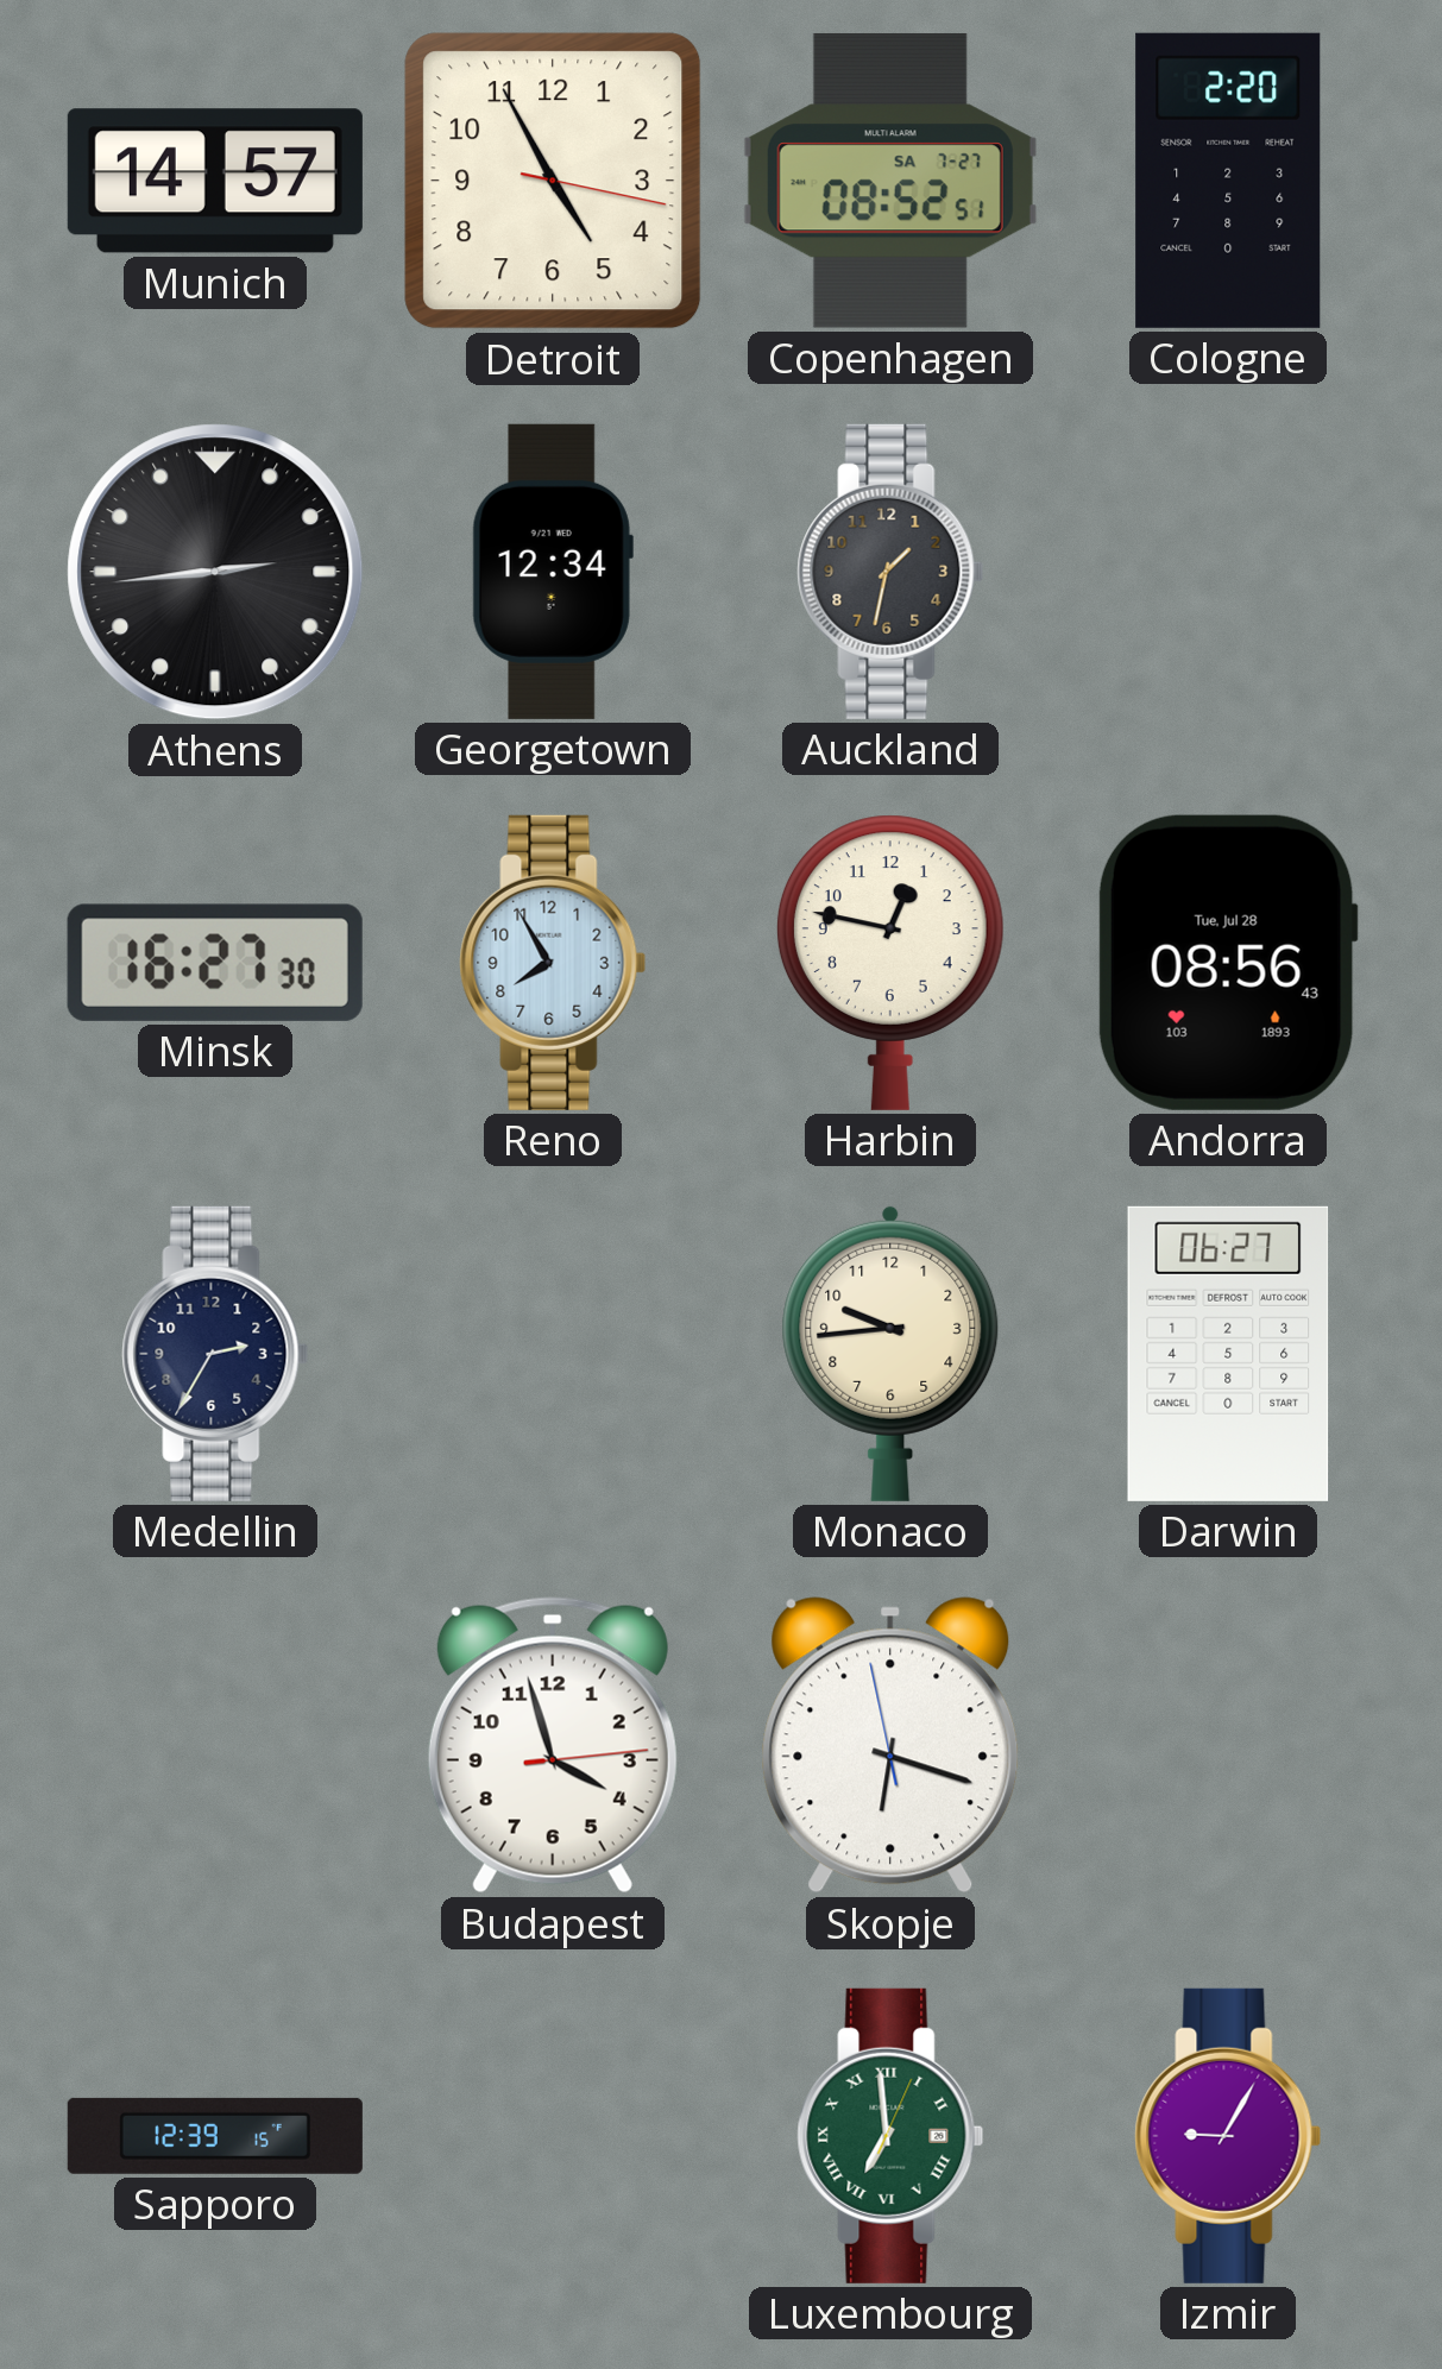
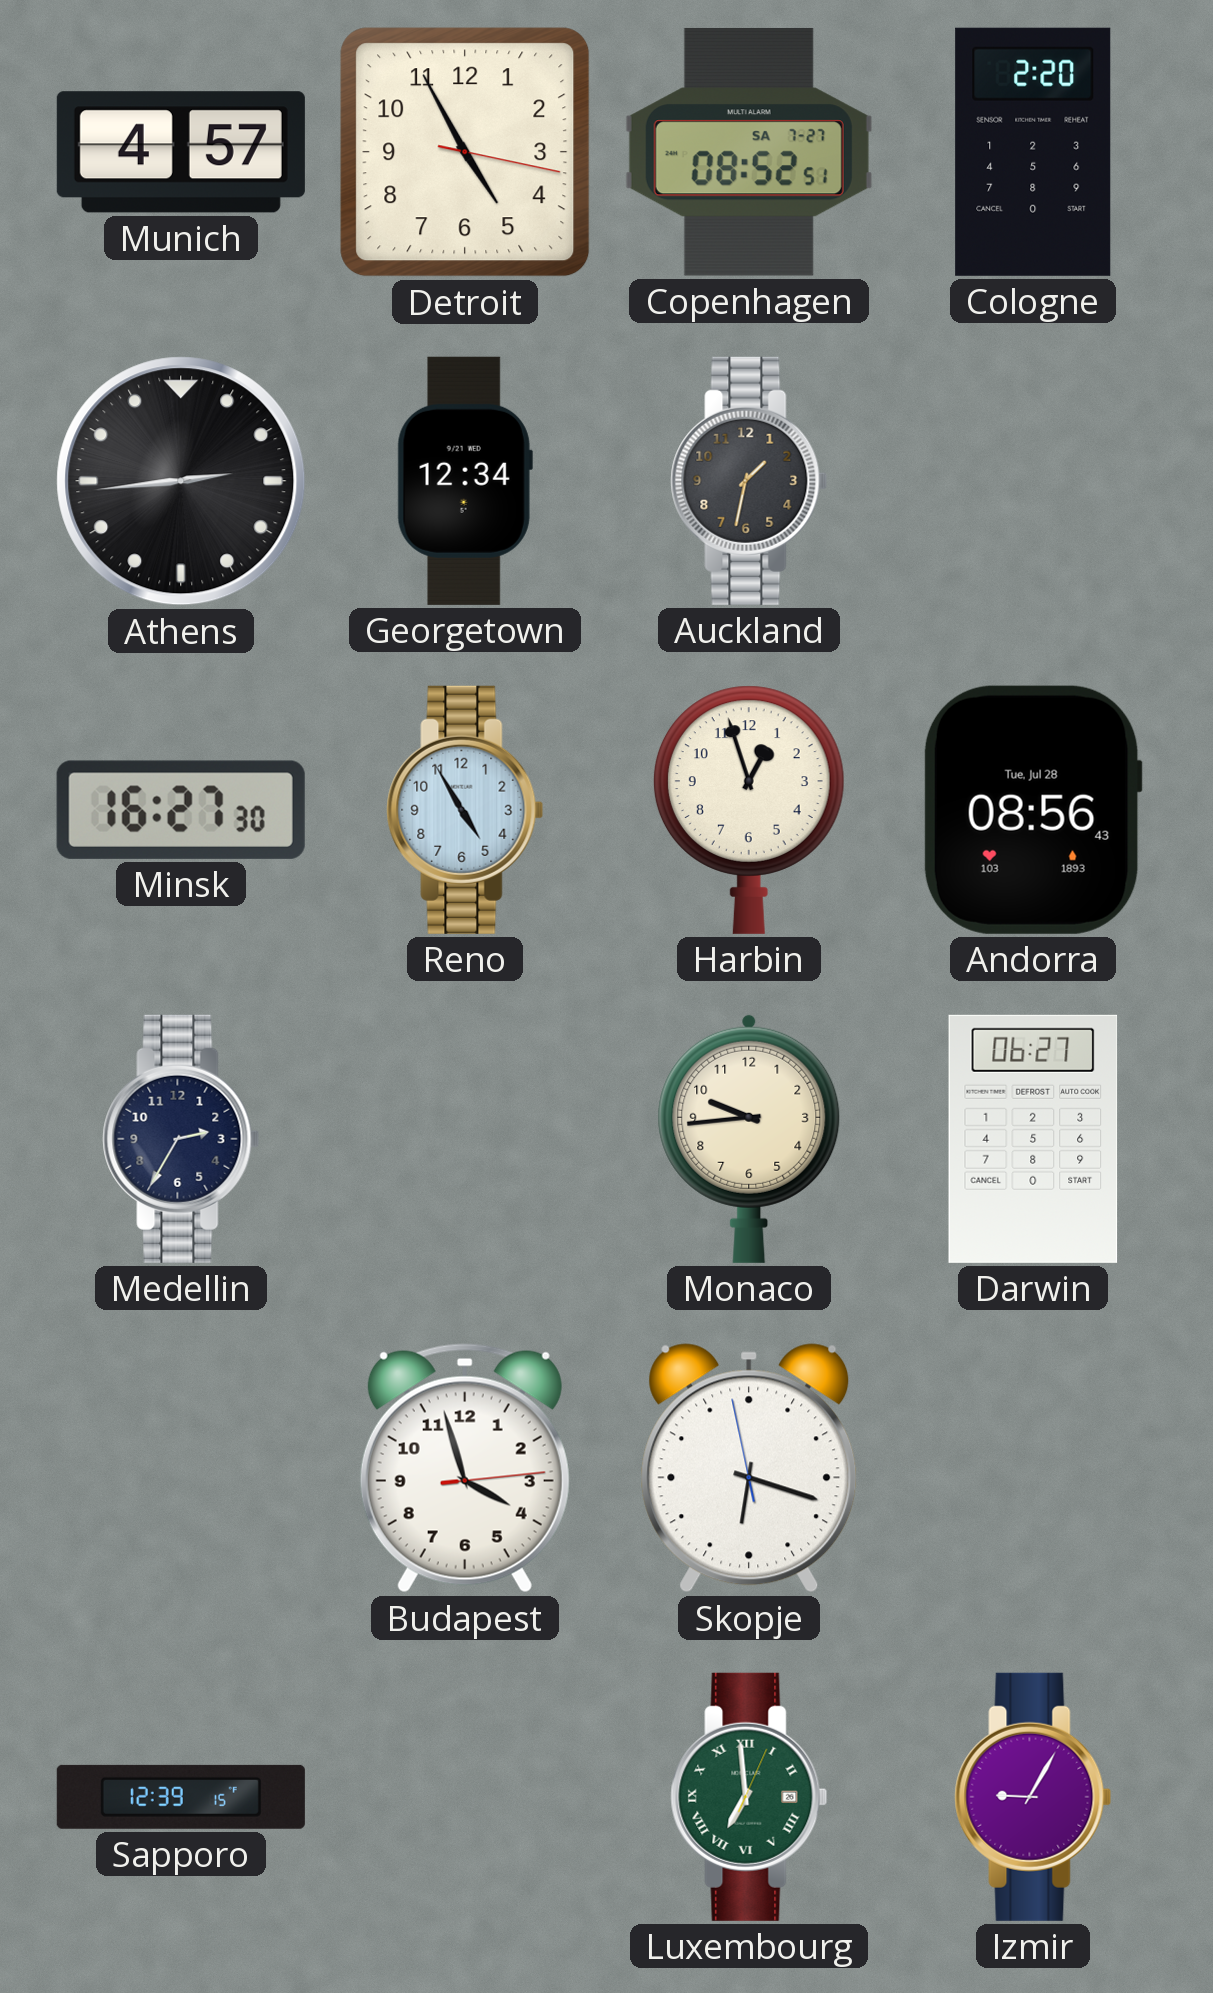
Munich: 14:57 -> 4:57
Reno: 7:55 -> 4:55
Harbin: 12:47 -> 12:57
